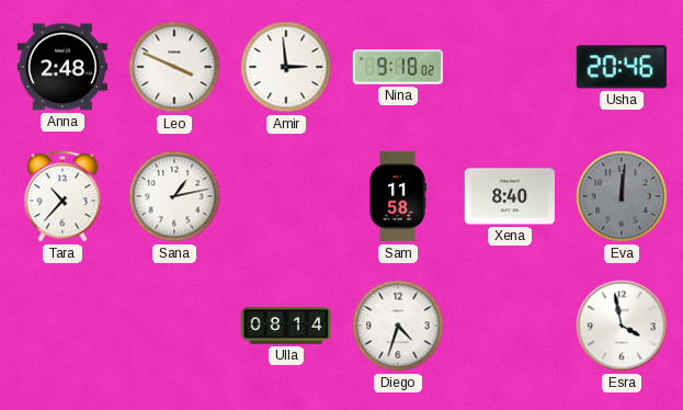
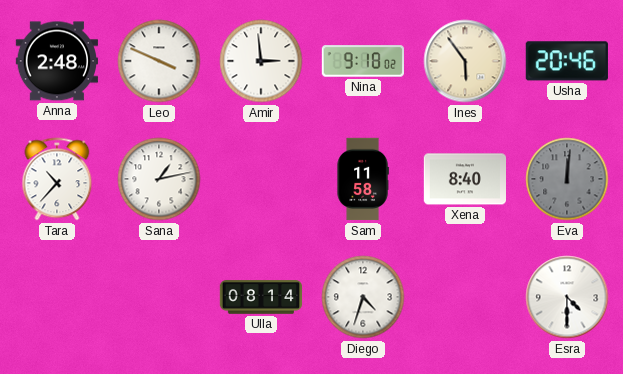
Ines: none -> 5:54
Esra: 3:58 -> 4:30
